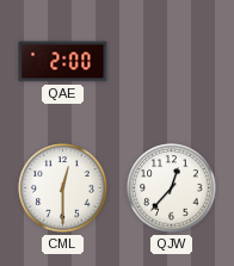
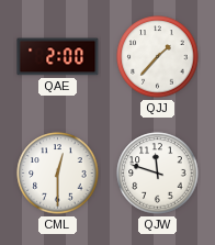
QJJ: none -> 1:37
QJW: 12:37 -> 11:48
